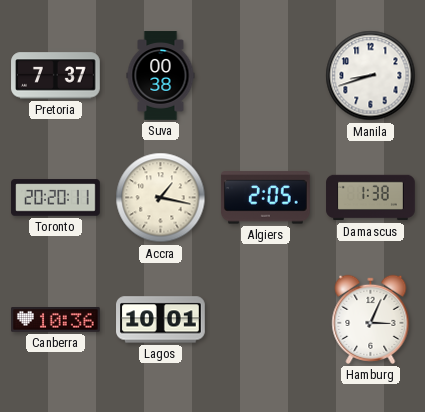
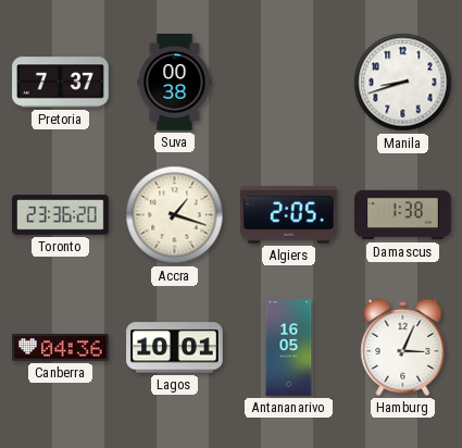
Toronto: 20:20 -> 23:36
Accra: 1:17 -> 1:18
Canberra: 10:36 -> 04:36
Antananarivo: none -> 16:05
